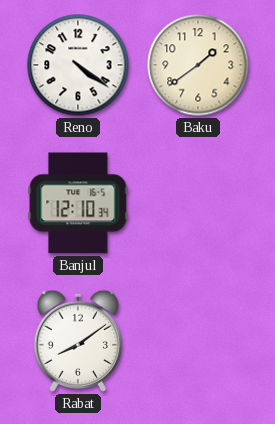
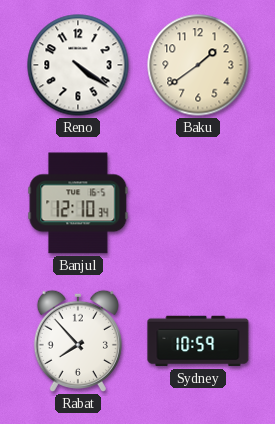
Rabat: 8:09 -> 7:53
Sydney: none -> 10:59
